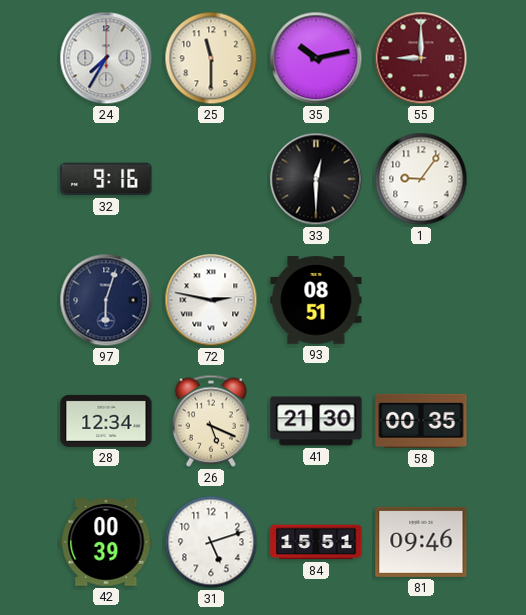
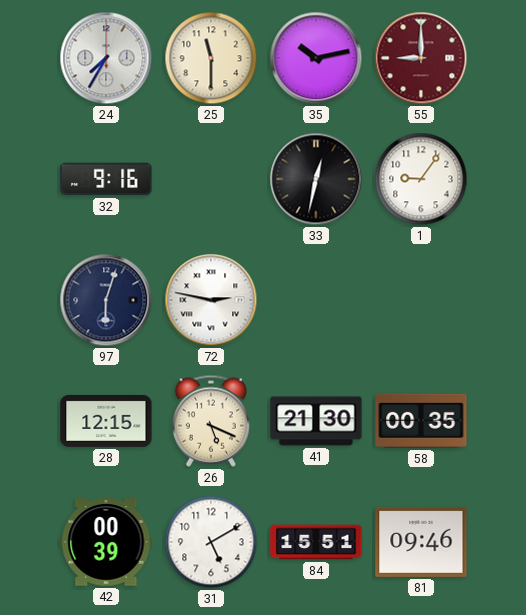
33: 12:30 -> 12:32
93: 08:51 -> none
28: 12:34 -> 12:15
31: 5:12 -> 5:10
